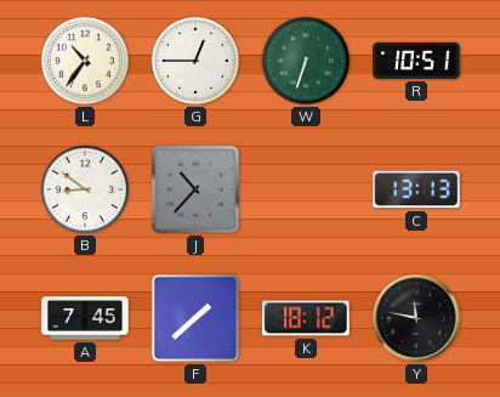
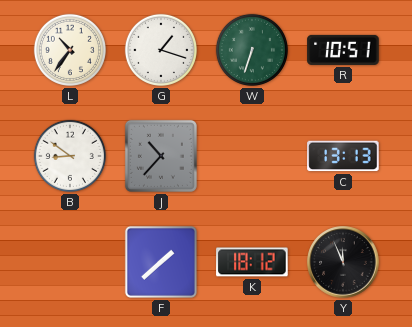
G: 12:45 -> 1:18
A: 7:45 -> none
Y: 11:47 -> 11:56
